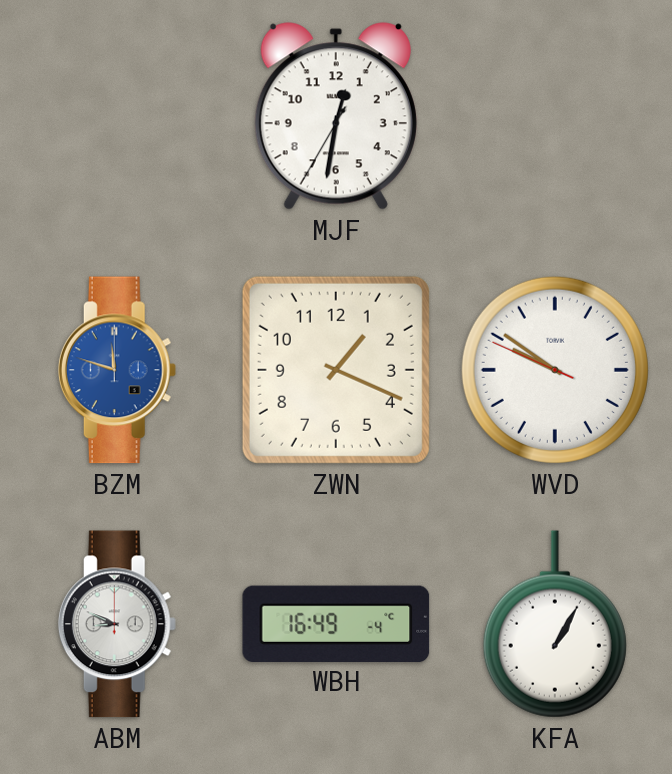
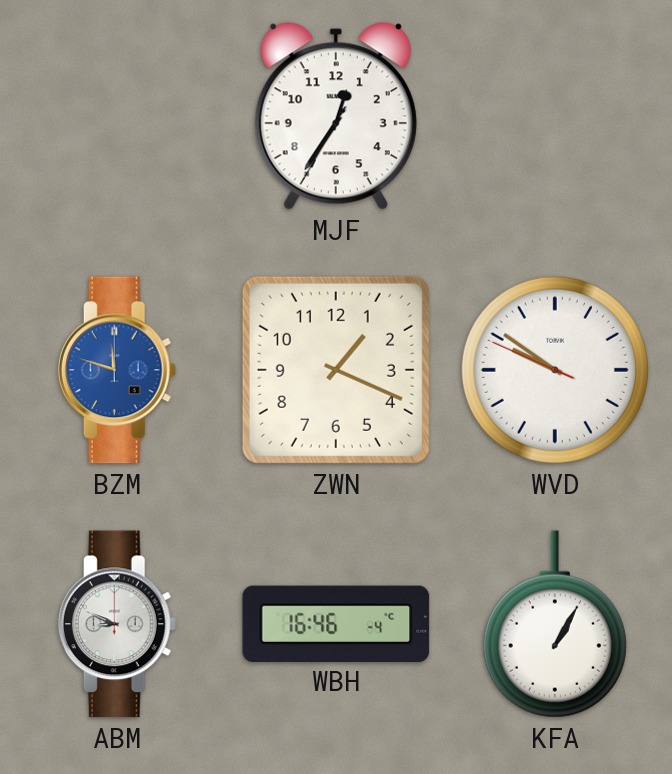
MJF: 12:31 -> 12:35
WBH: 16:49 -> 16:46
